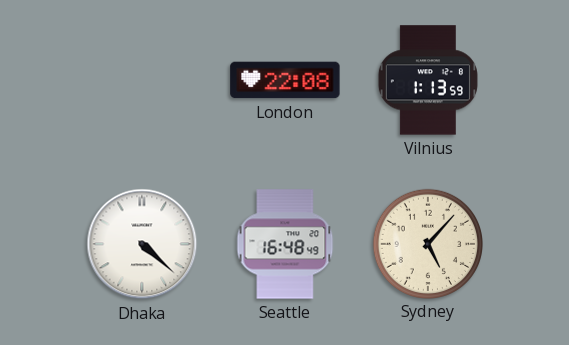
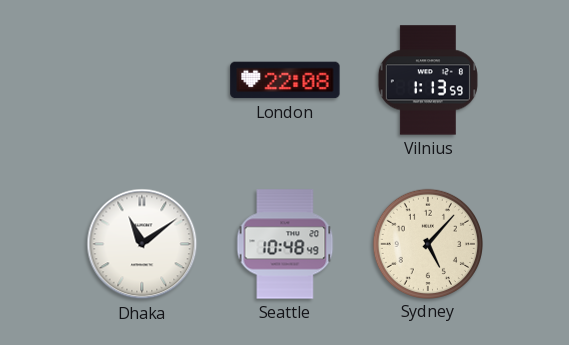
Dhaka: 4:22 -> 11:09
Seattle: 16:48 -> 10:48
